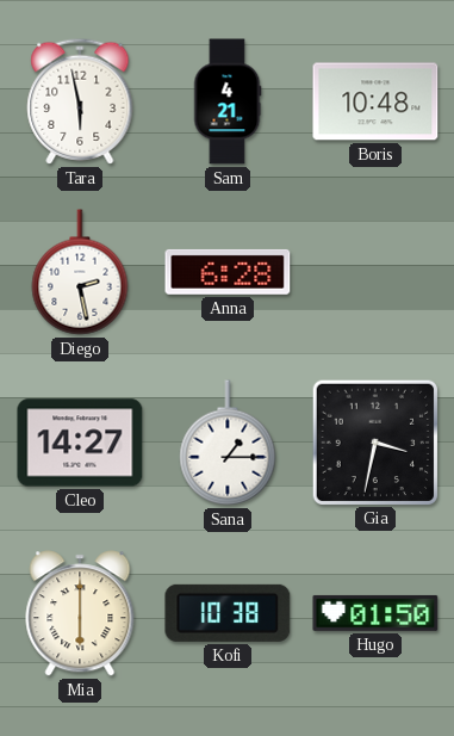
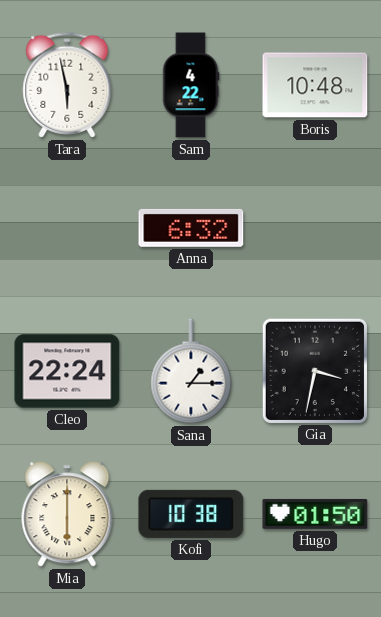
Sam: 4:21 -> 4:22
Diego: 2:28 -> none
Anna: 6:28 -> 6:32
Cleo: 14:27 -> 22:24
